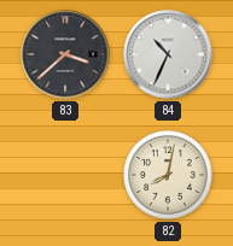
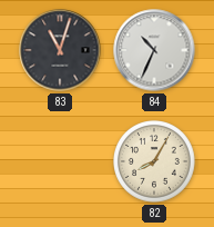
83: 3:38 -> 11:03
82: 8:02 -> 8:05
